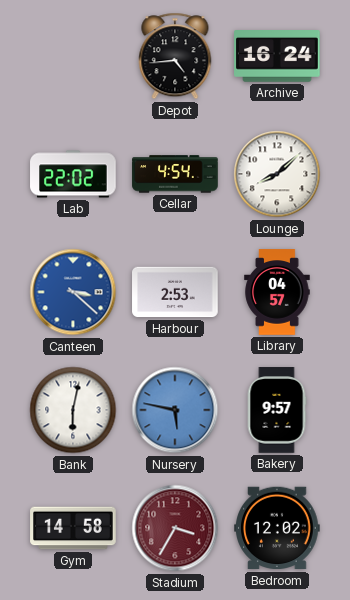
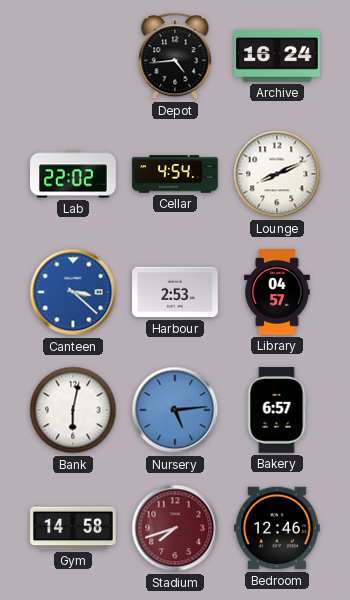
Lounge: 8:08 -> 8:11
Nursery: 5:47 -> 5:14
Bakery: 9:57 -> 6:57
Stadium: 3:35 -> 7:42
Bedroom: 12:02 -> 12:46
